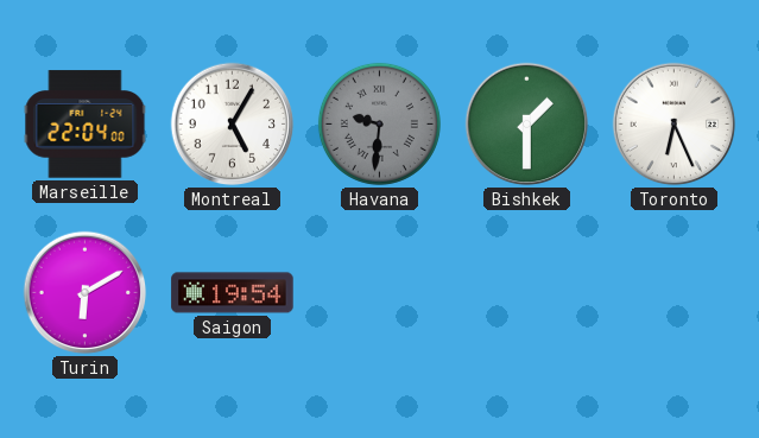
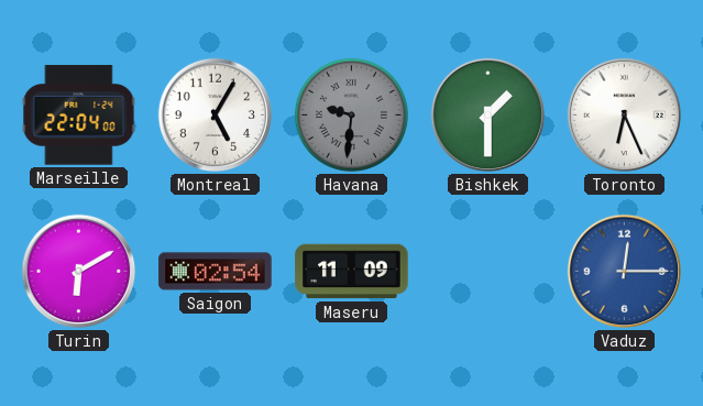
Saigon: 19:54 -> 02:54
Maseru: none -> 11:09
Vaduz: none -> 12:15
